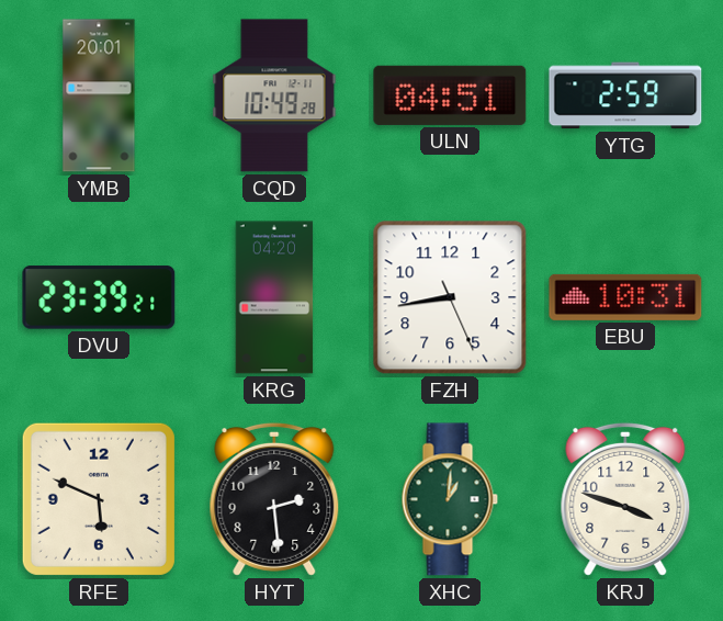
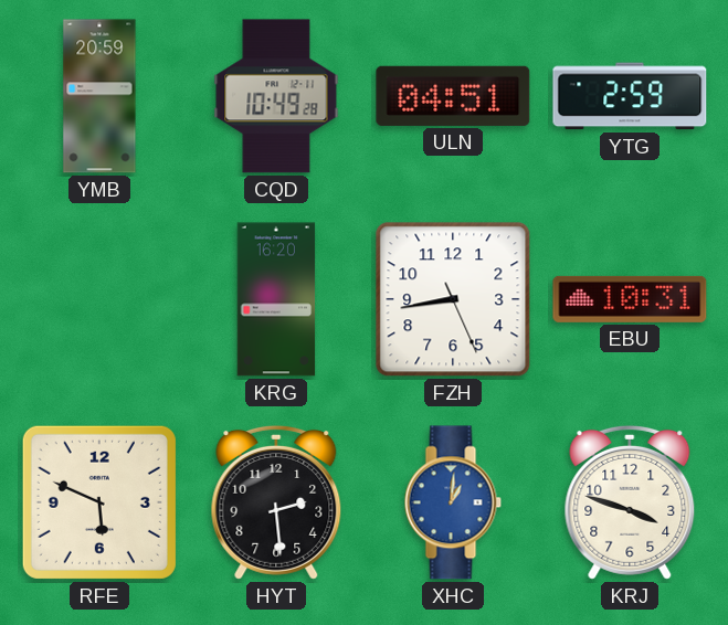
YMB: 20:01 -> 20:59
DVU: 23:39 -> none
KRG: 04:20 -> 16:20
XHC dial: green -> blue
